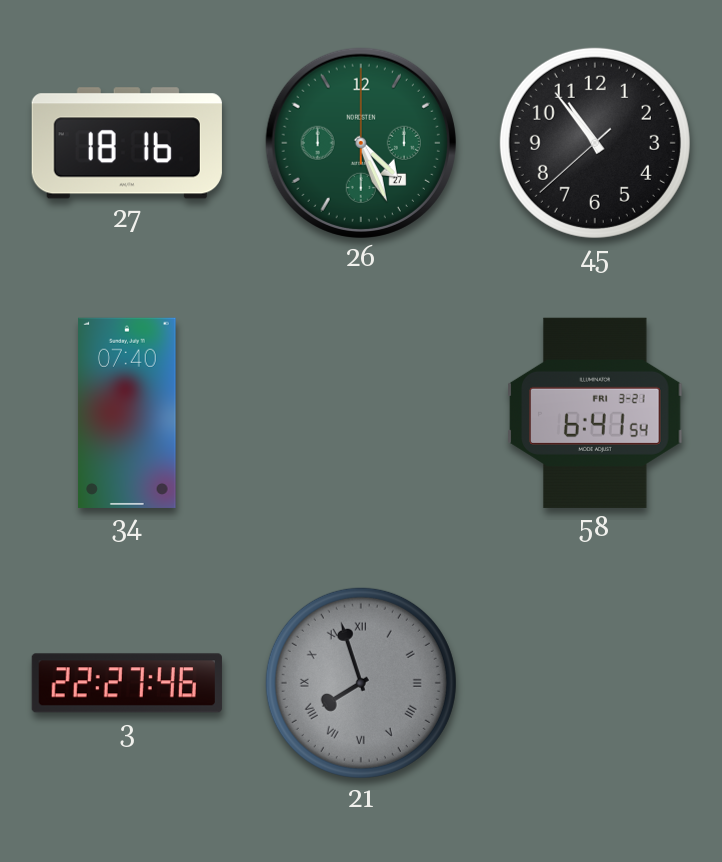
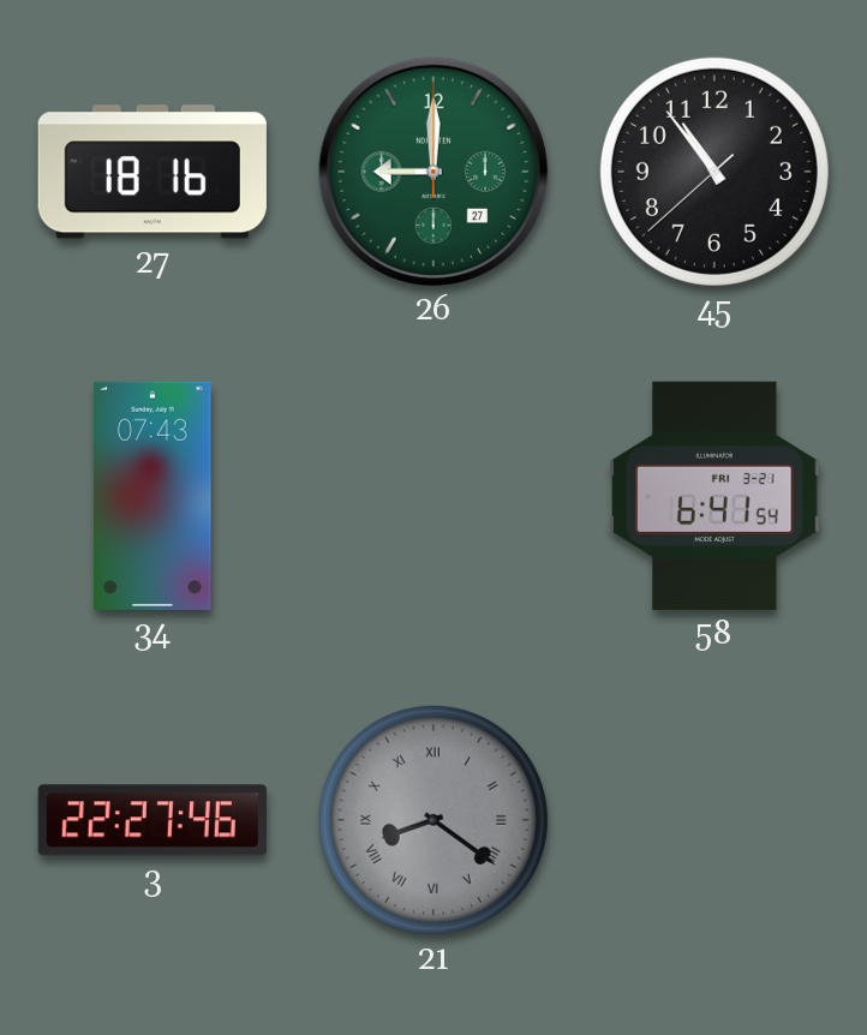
26: 4:26 -> 9:00
34: 07:40 -> 07:43
21: 7:57 -> 8:21
